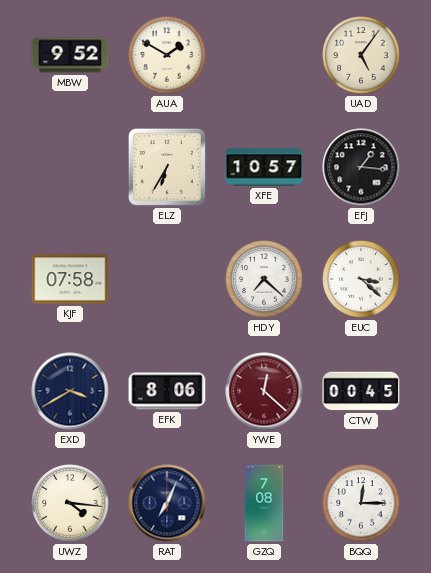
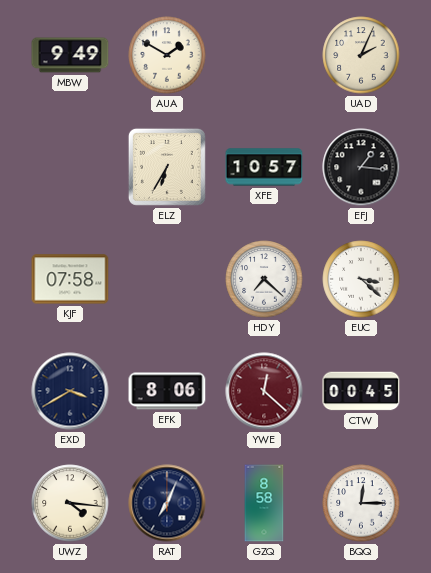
MBW: 9:52 -> 9:49
UAD: 5:06 -> 2:04
GZQ: 7:08 -> 8:58
